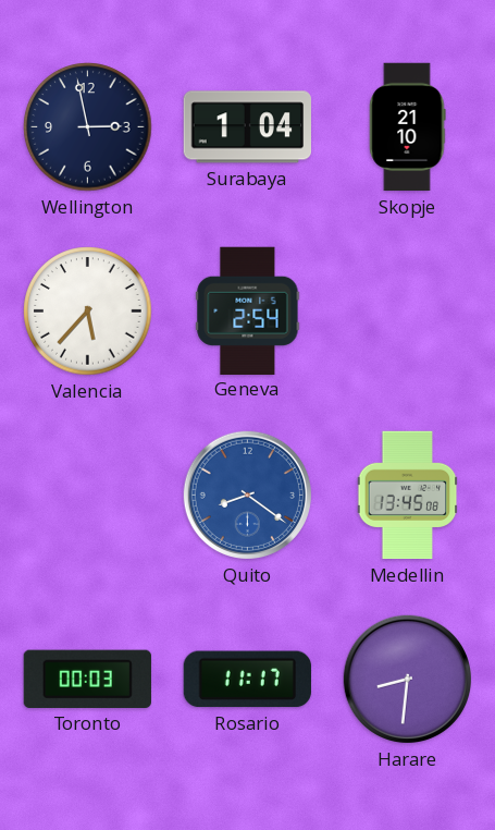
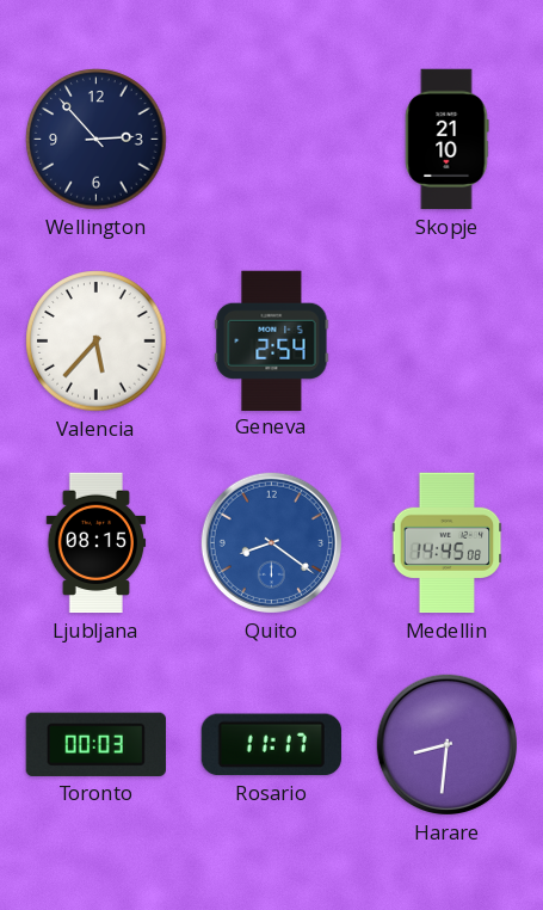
Wellington: 2:58 -> 2:53
Surabaya: 1:04 -> none
Ljubljana: none -> 08:15
Medellin: 13:45 -> 14:45
